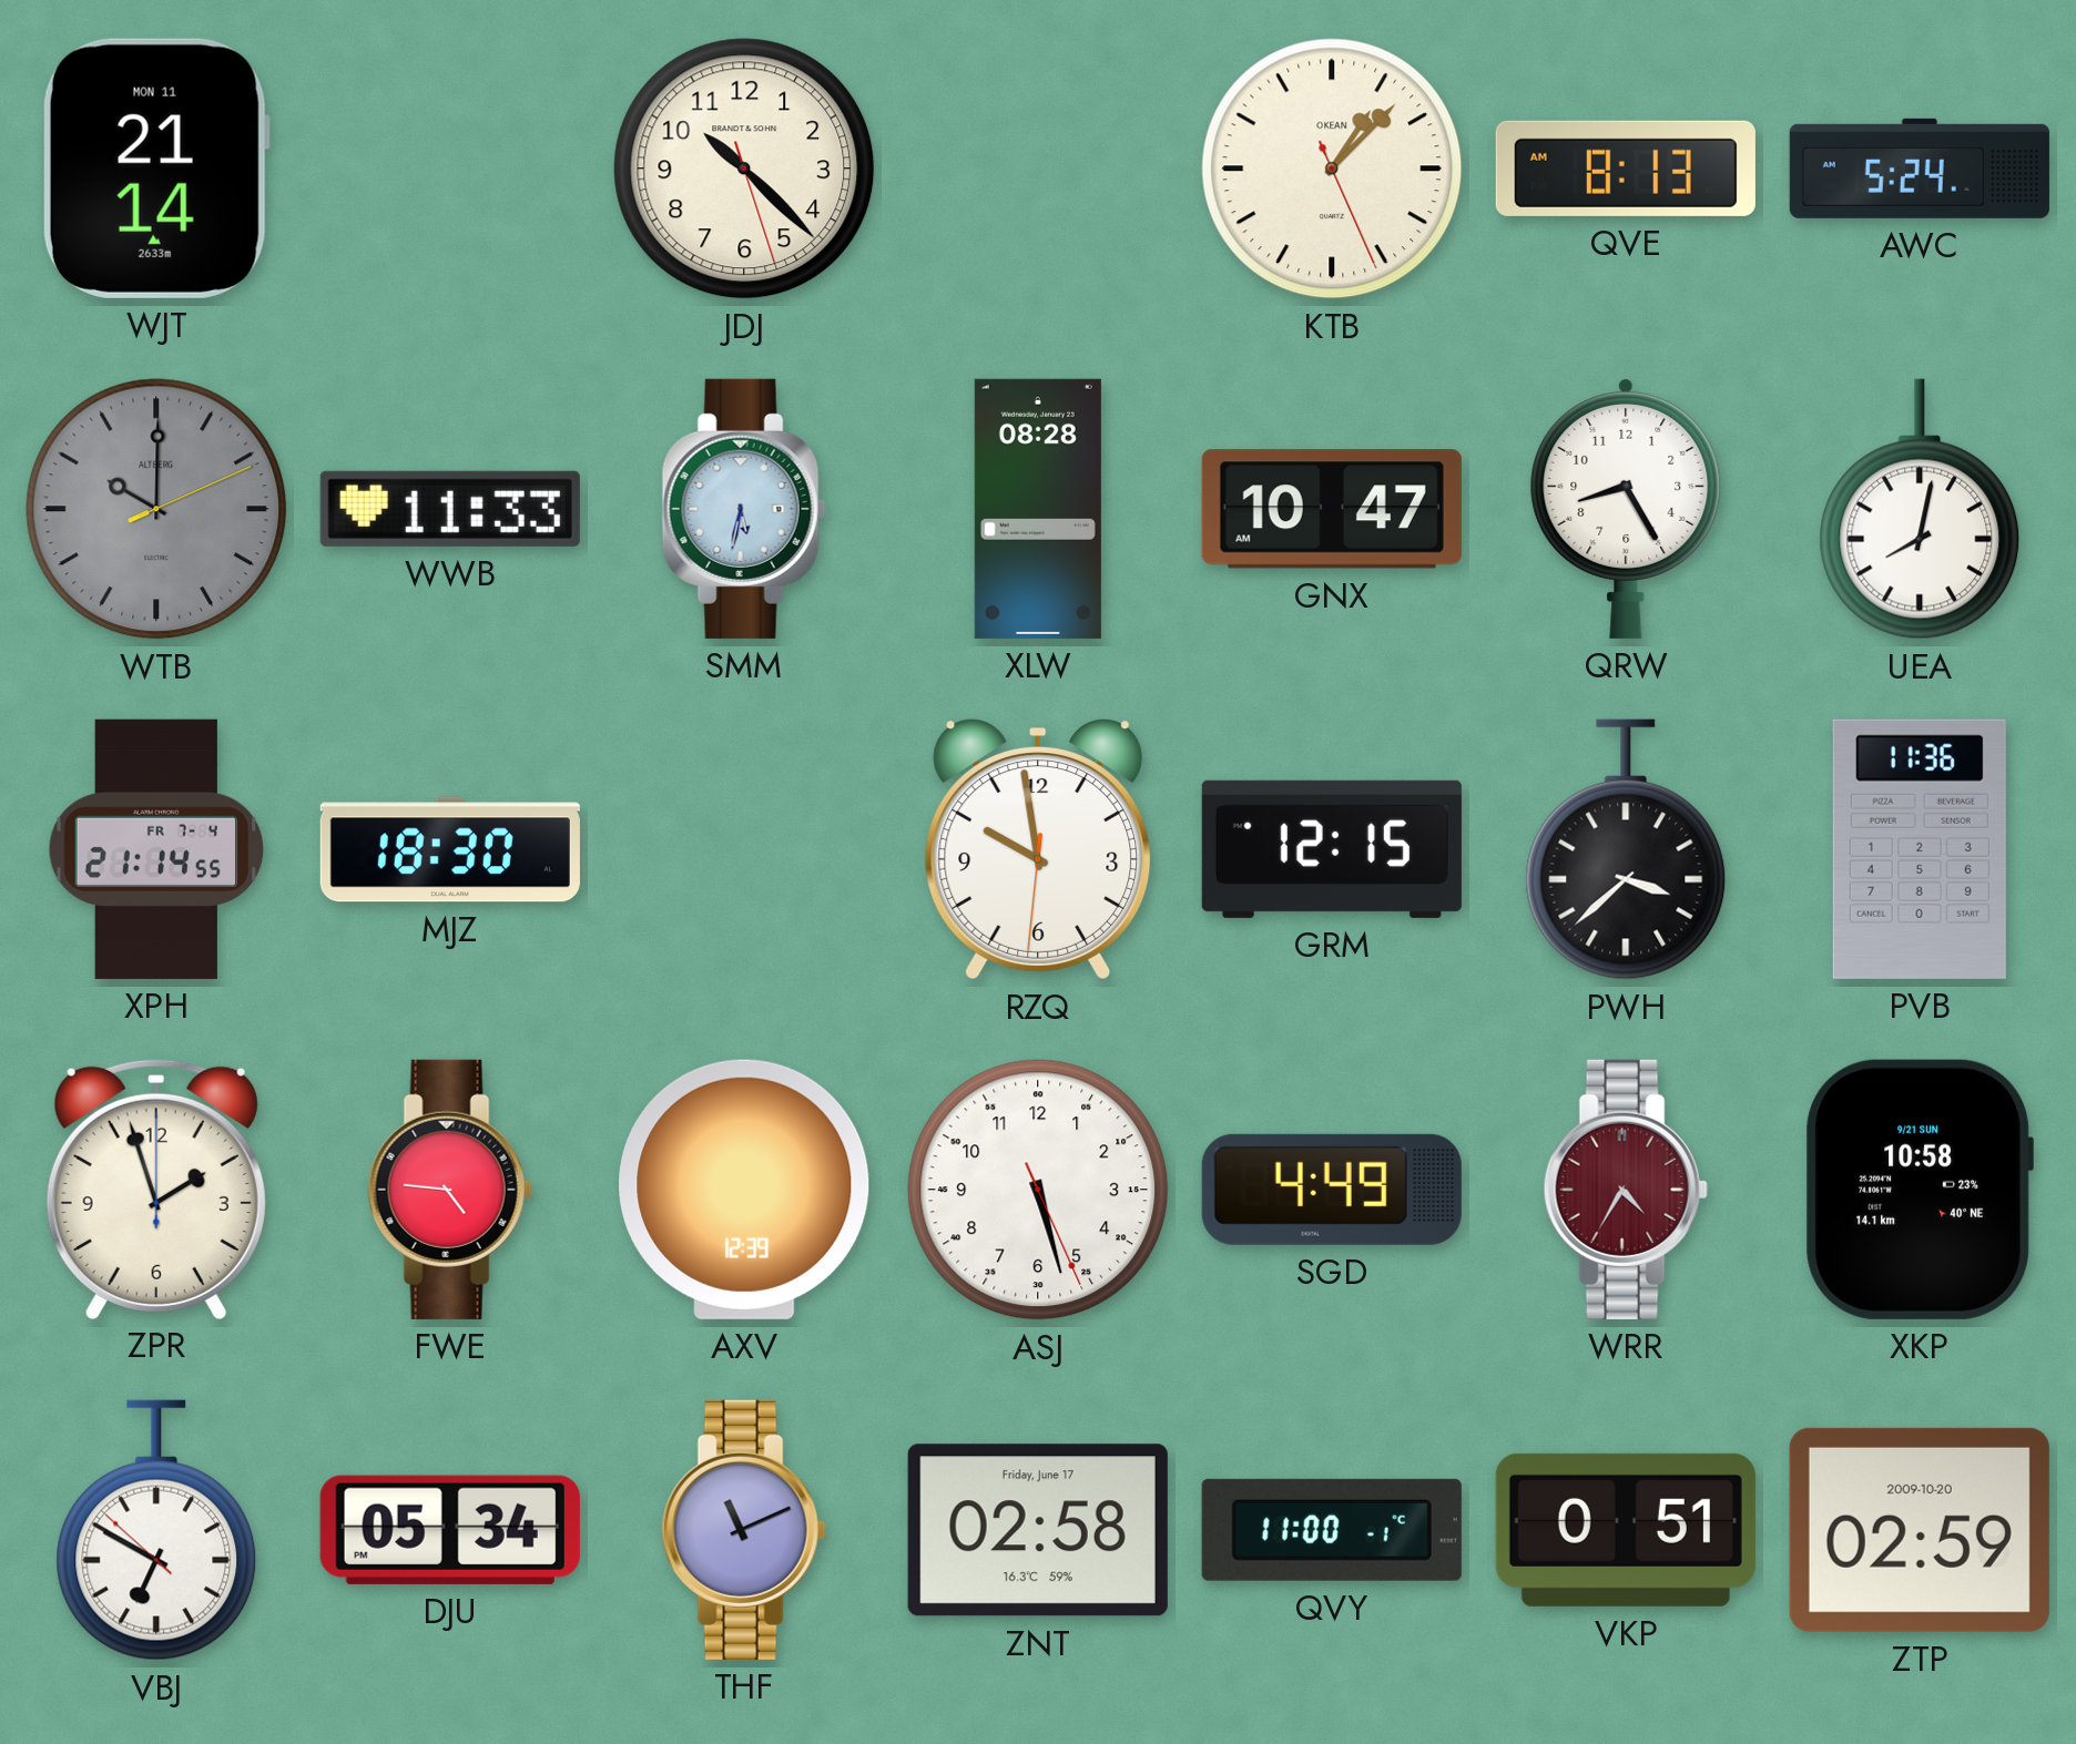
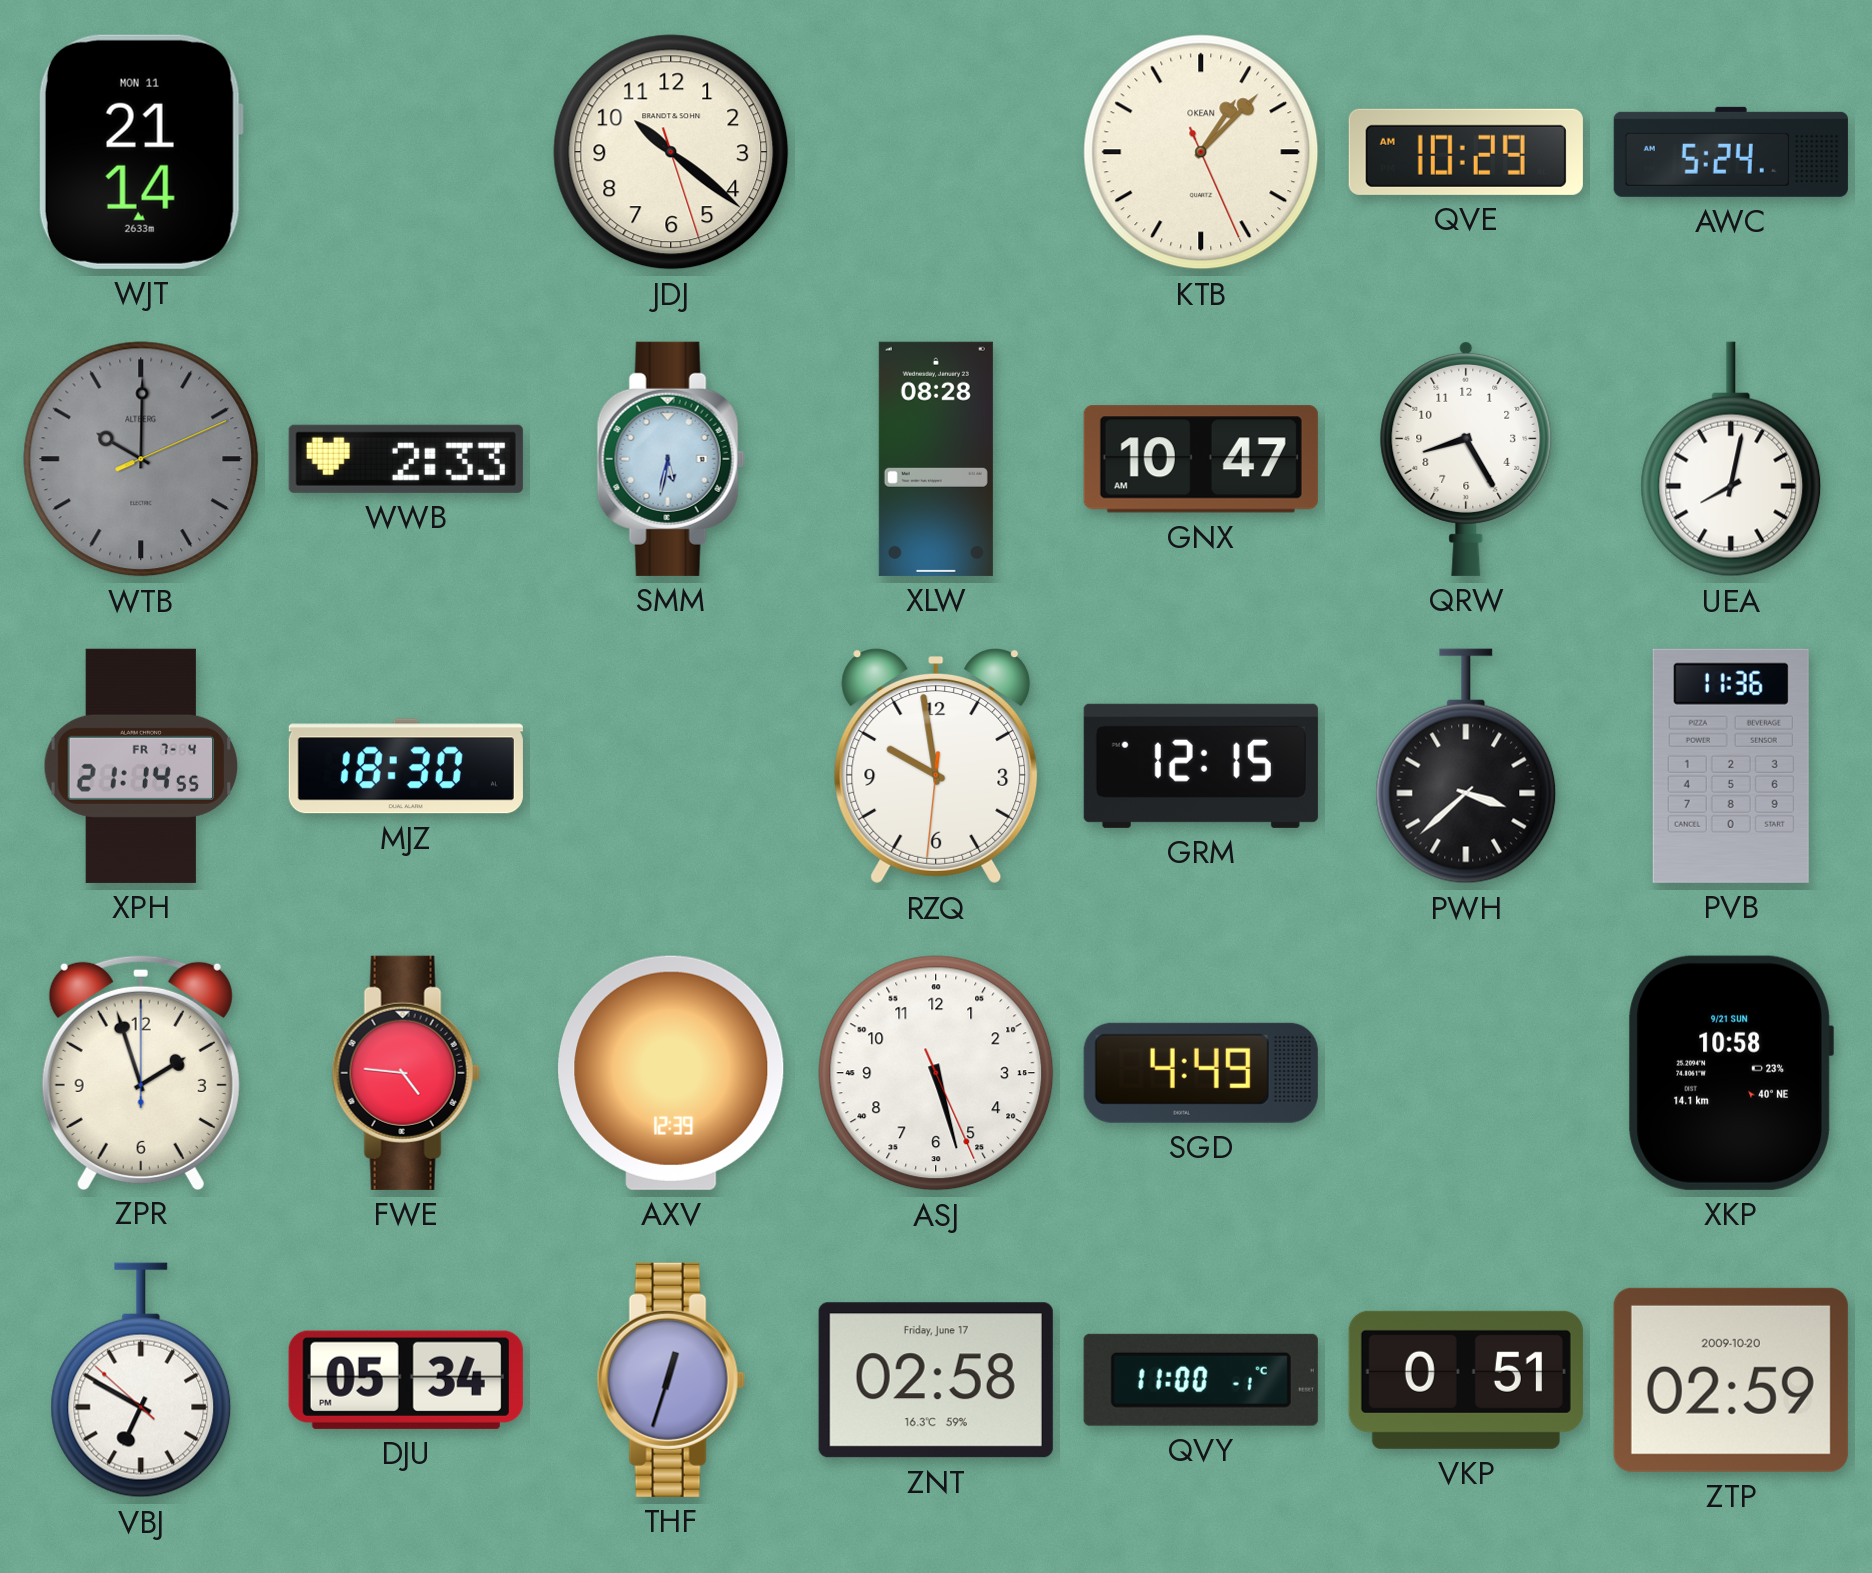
JDJ: 10:22 -> 10:21
QVE: 8:13 -> 10:29
WWB: 11:33 -> 2:33
WRR: 4:35 -> none
THF: 11:11 -> 12:33
